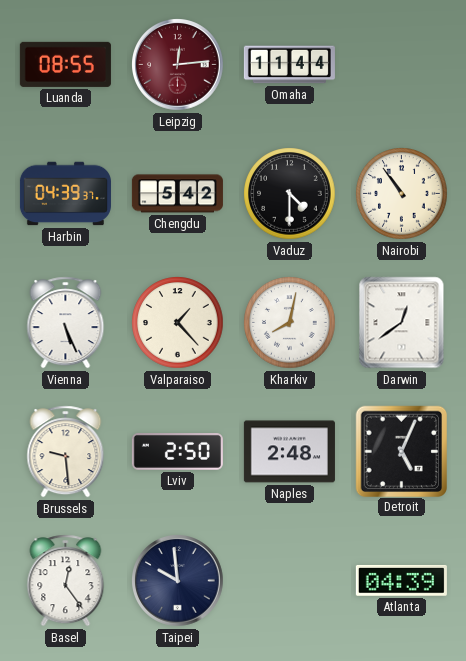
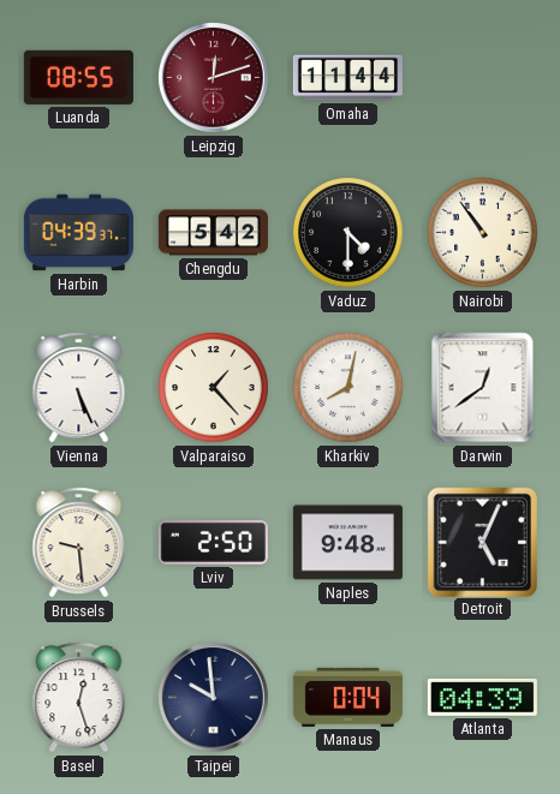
Leipzig: 12:14 -> 12:12
Naples: 2:48 -> 9:48
Basel: 12:24 -> 12:27
Manaus: none -> 0:04
